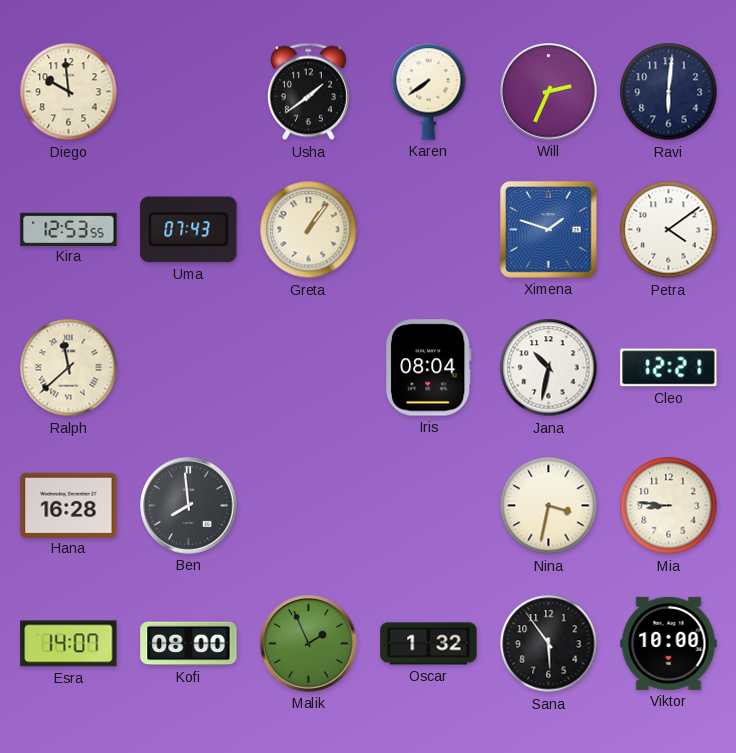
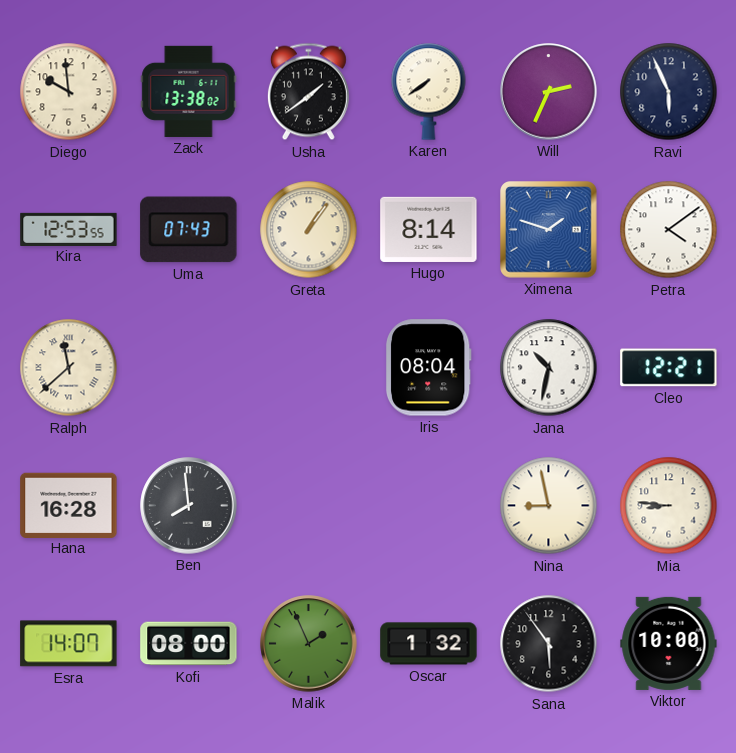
Zack: none -> 13:38
Ravi: 6:01 -> 5:56
Hugo: none -> 8:14
Nina: 3:32 -> 8:58
